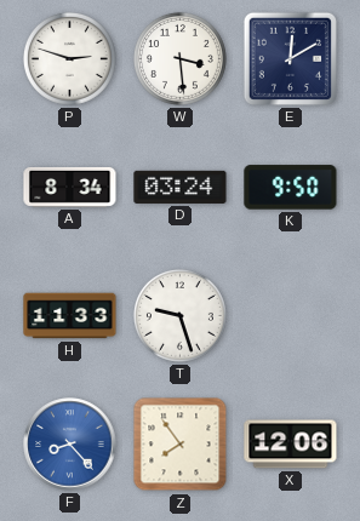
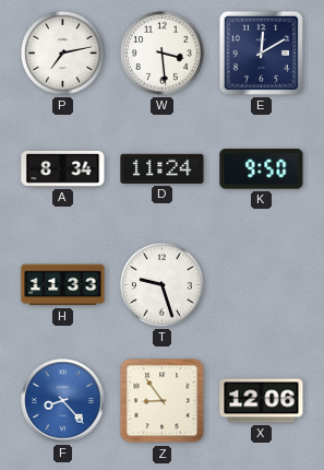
P: 2:48 -> 7:13
D: 03:24 -> 11:24
Z: 7:54 -> 8:54
